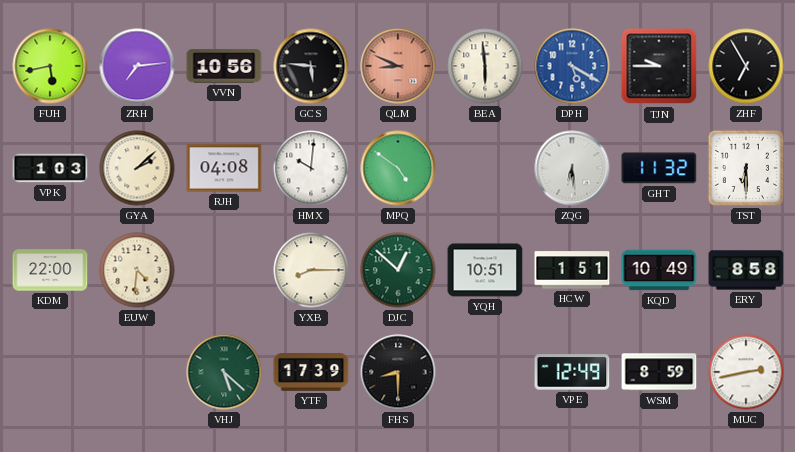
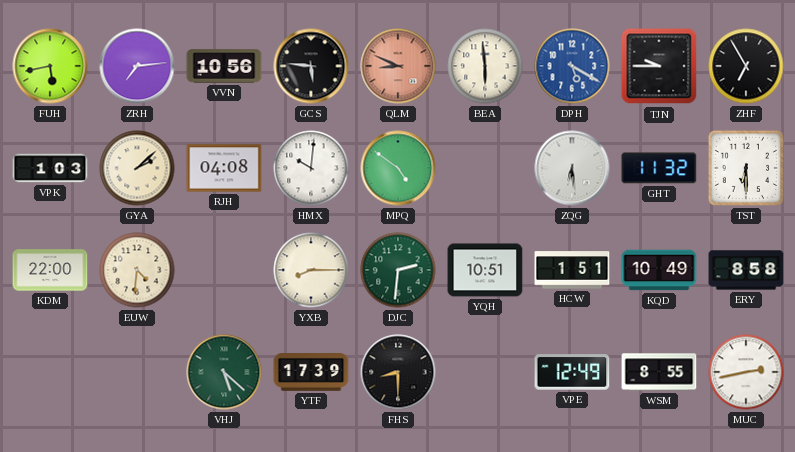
DJC: 12:52 -> 2:31
WSM: 8:59 -> 8:55
